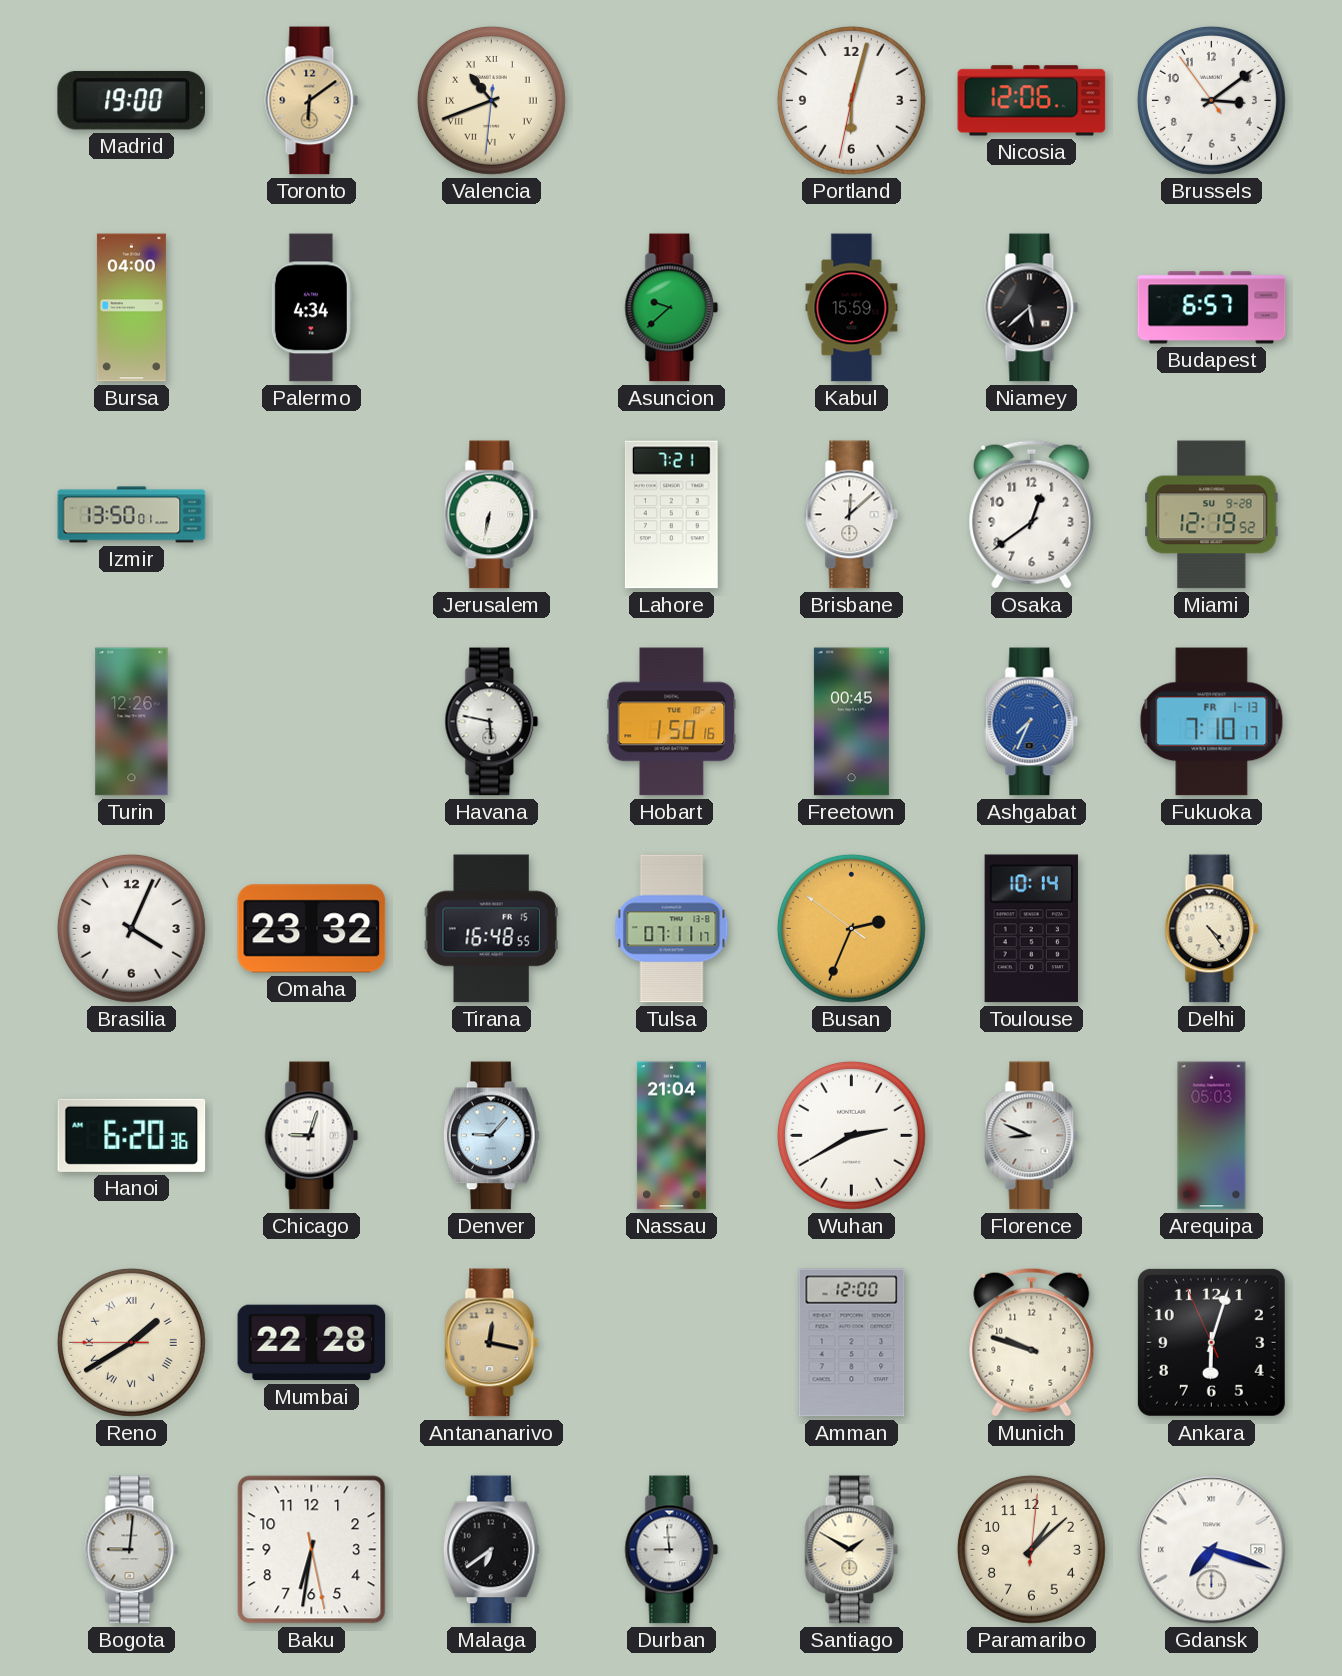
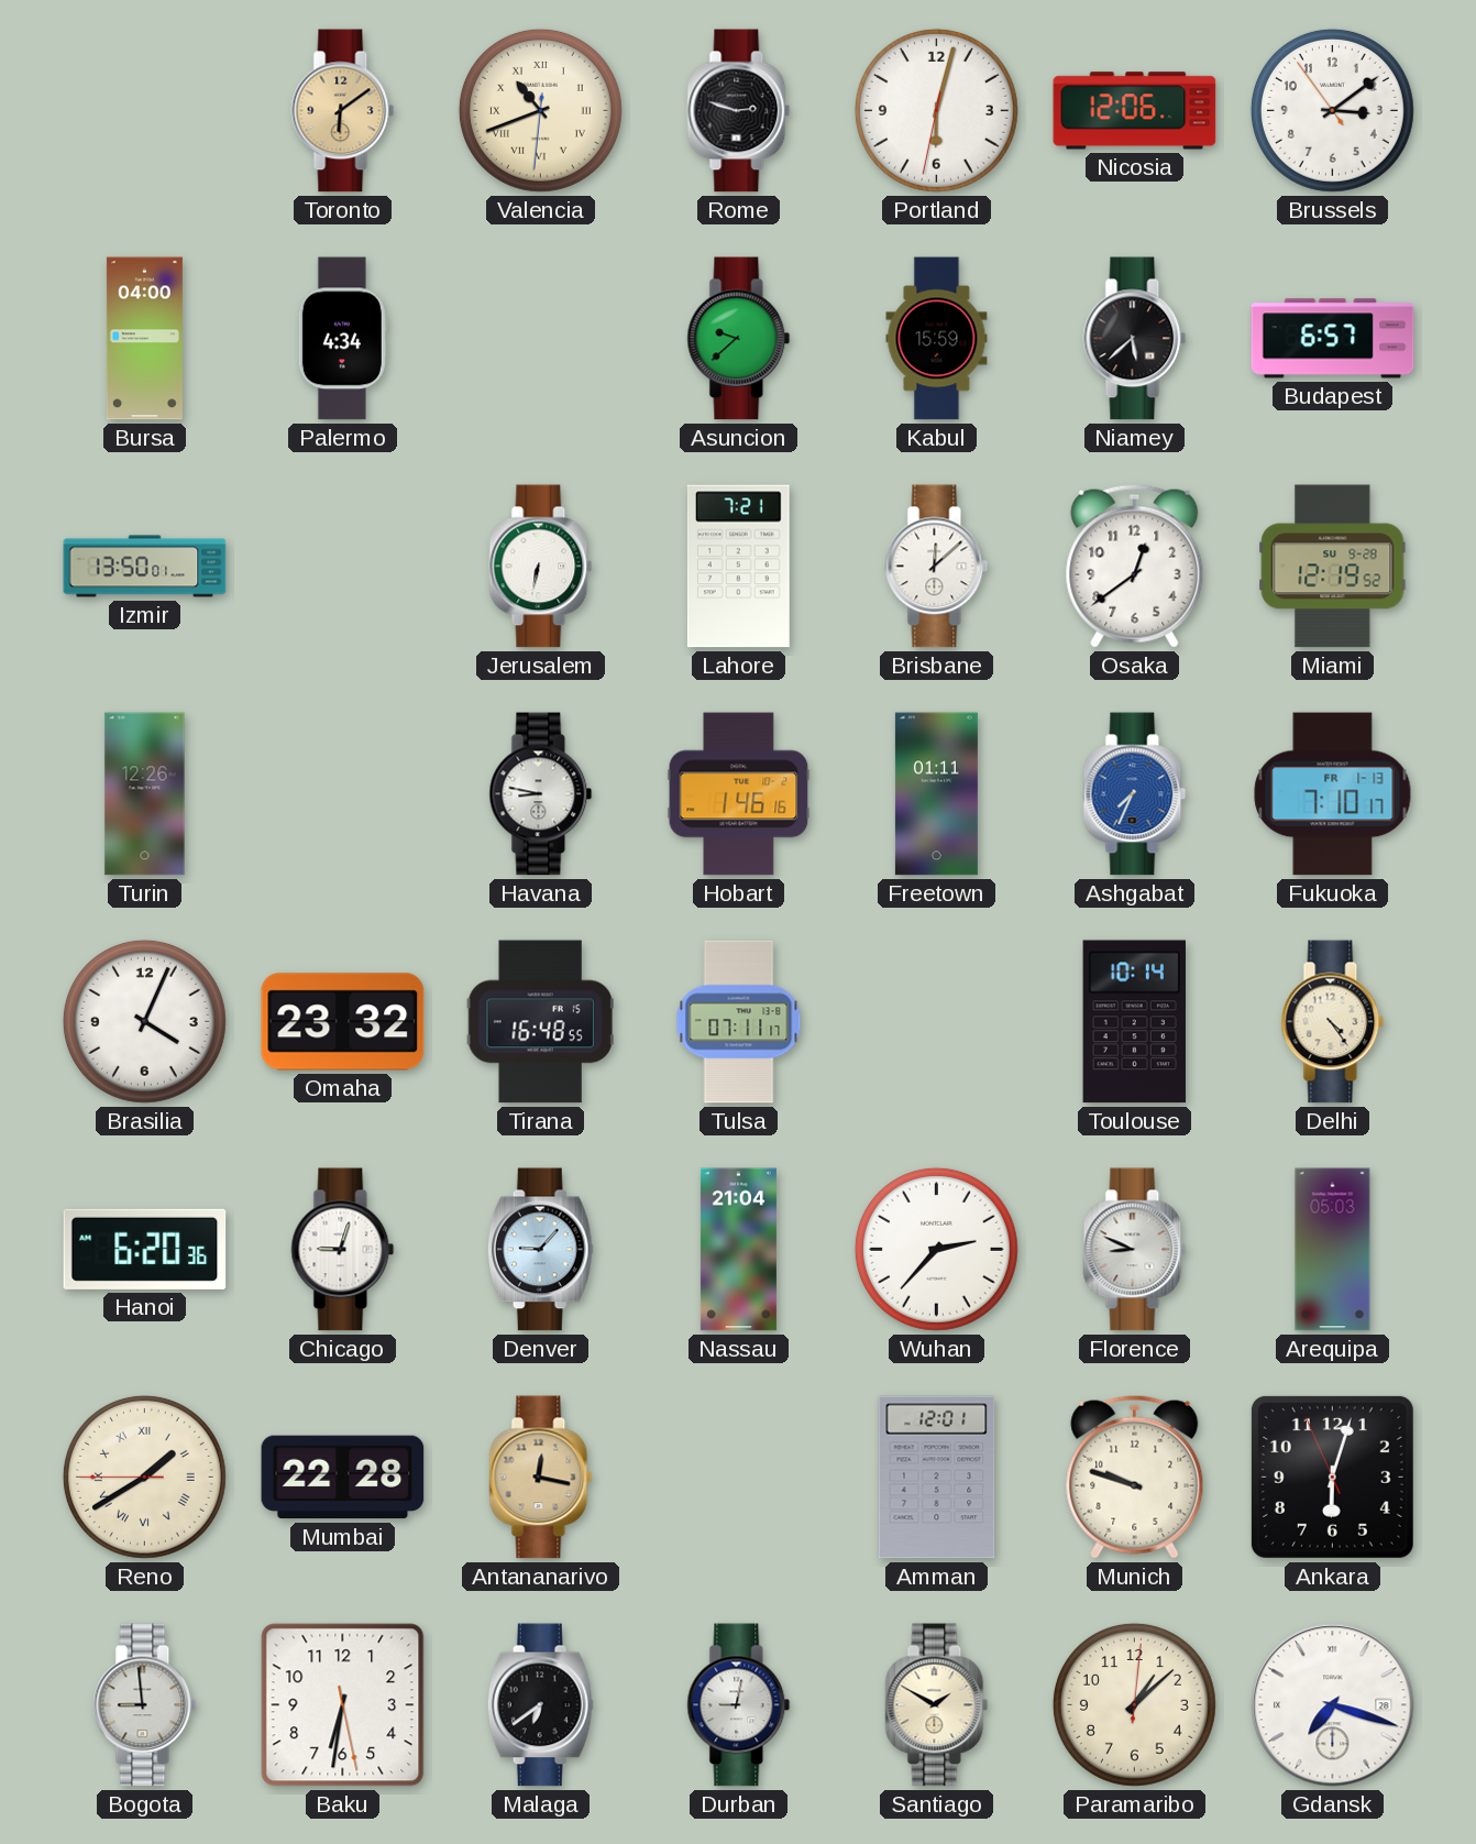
Madrid: 19:00 -> none
Rome: none -> 2:48
Havana: 5:47 -> 8:47
Hobart: 1:50 -> 1:46
Freetown: 00:45 -> 01:11
Busan: 2:33 -> none
Wuhan: 2:40 -> 2:37
Amman: 12:00 -> 12:01
Bogota: 9:01 -> 8:59
Durban: 8:59 -> 9:02
